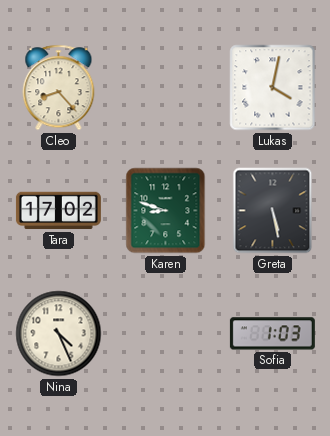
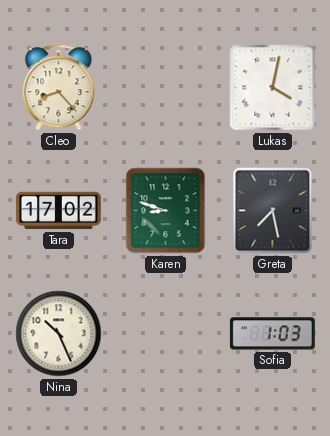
Greta: 5:28 -> 7:28
Nina: 4:26 -> 10:26
